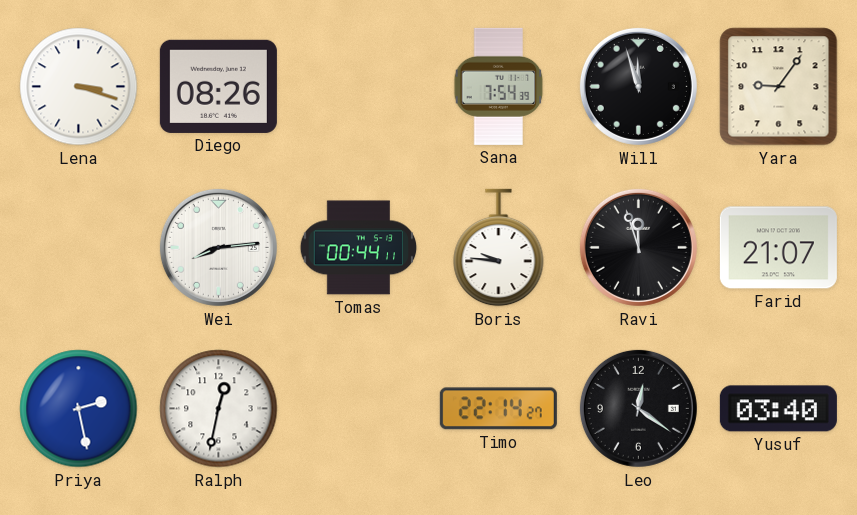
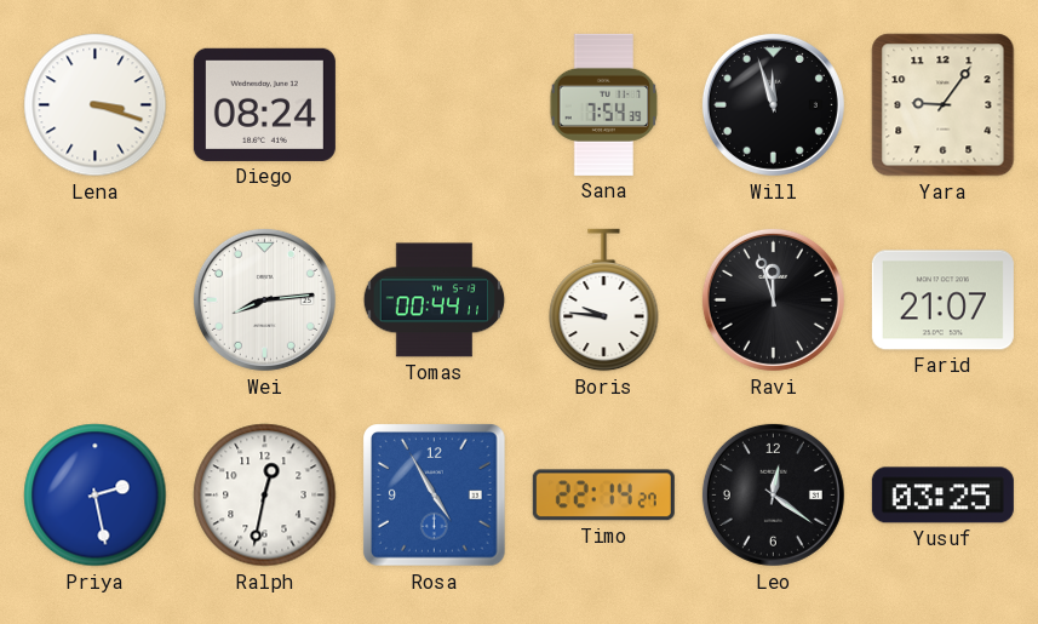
Diego: 08:26 -> 08:24
Rosa: none -> 4:55
Yusuf: 03:40 -> 03:25
